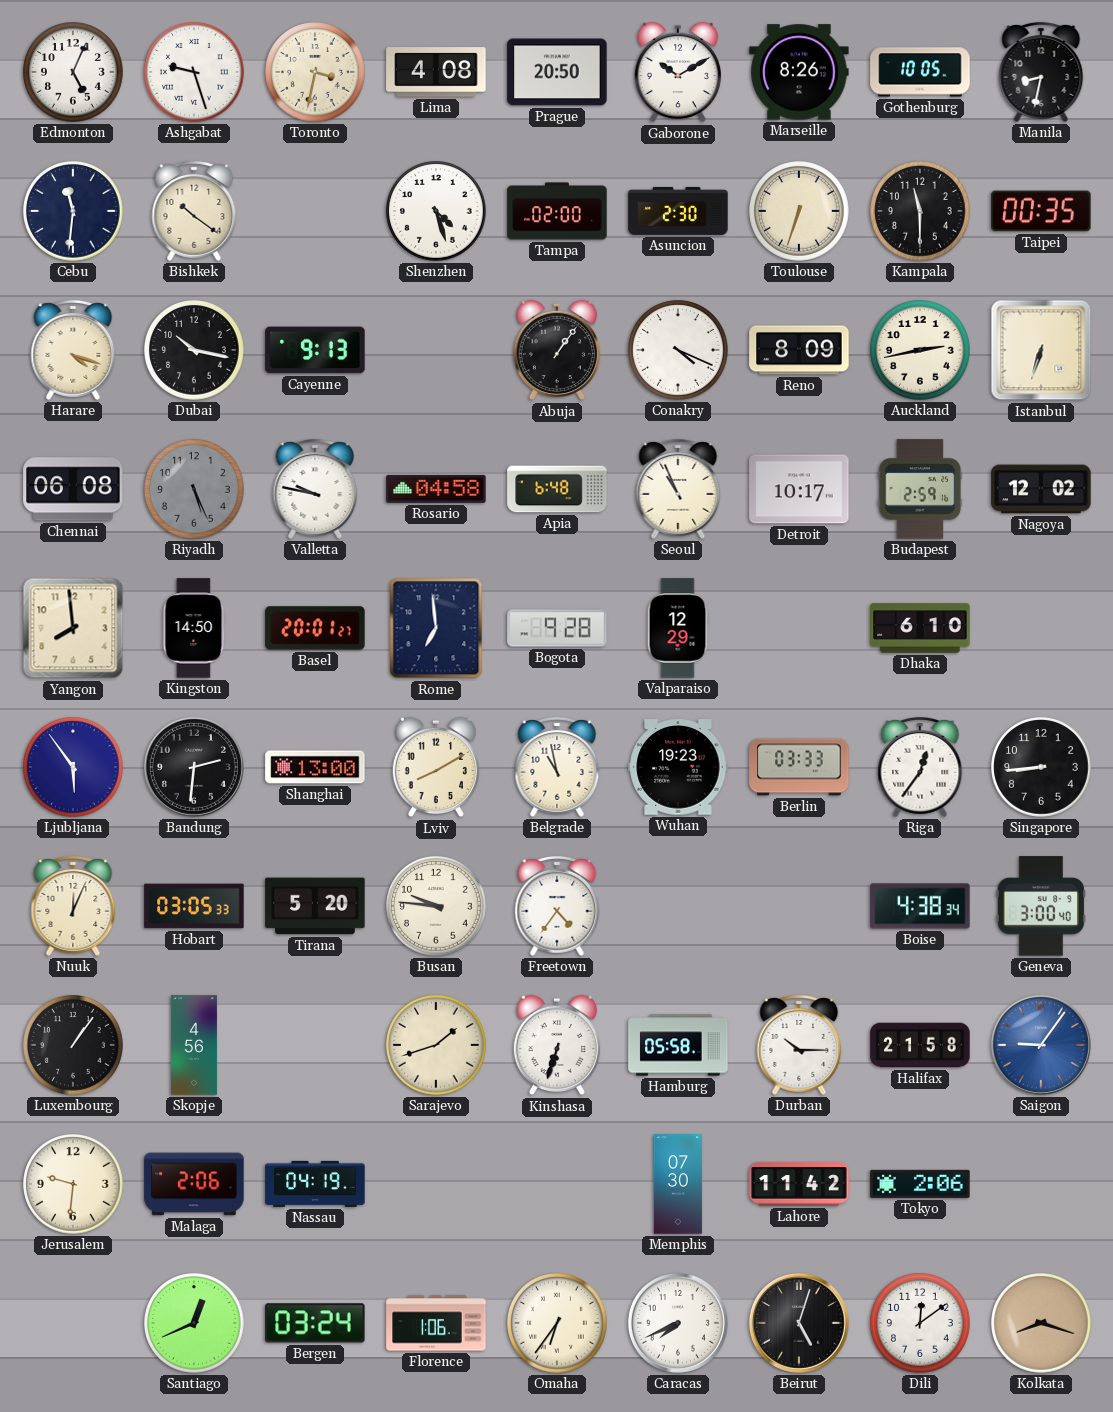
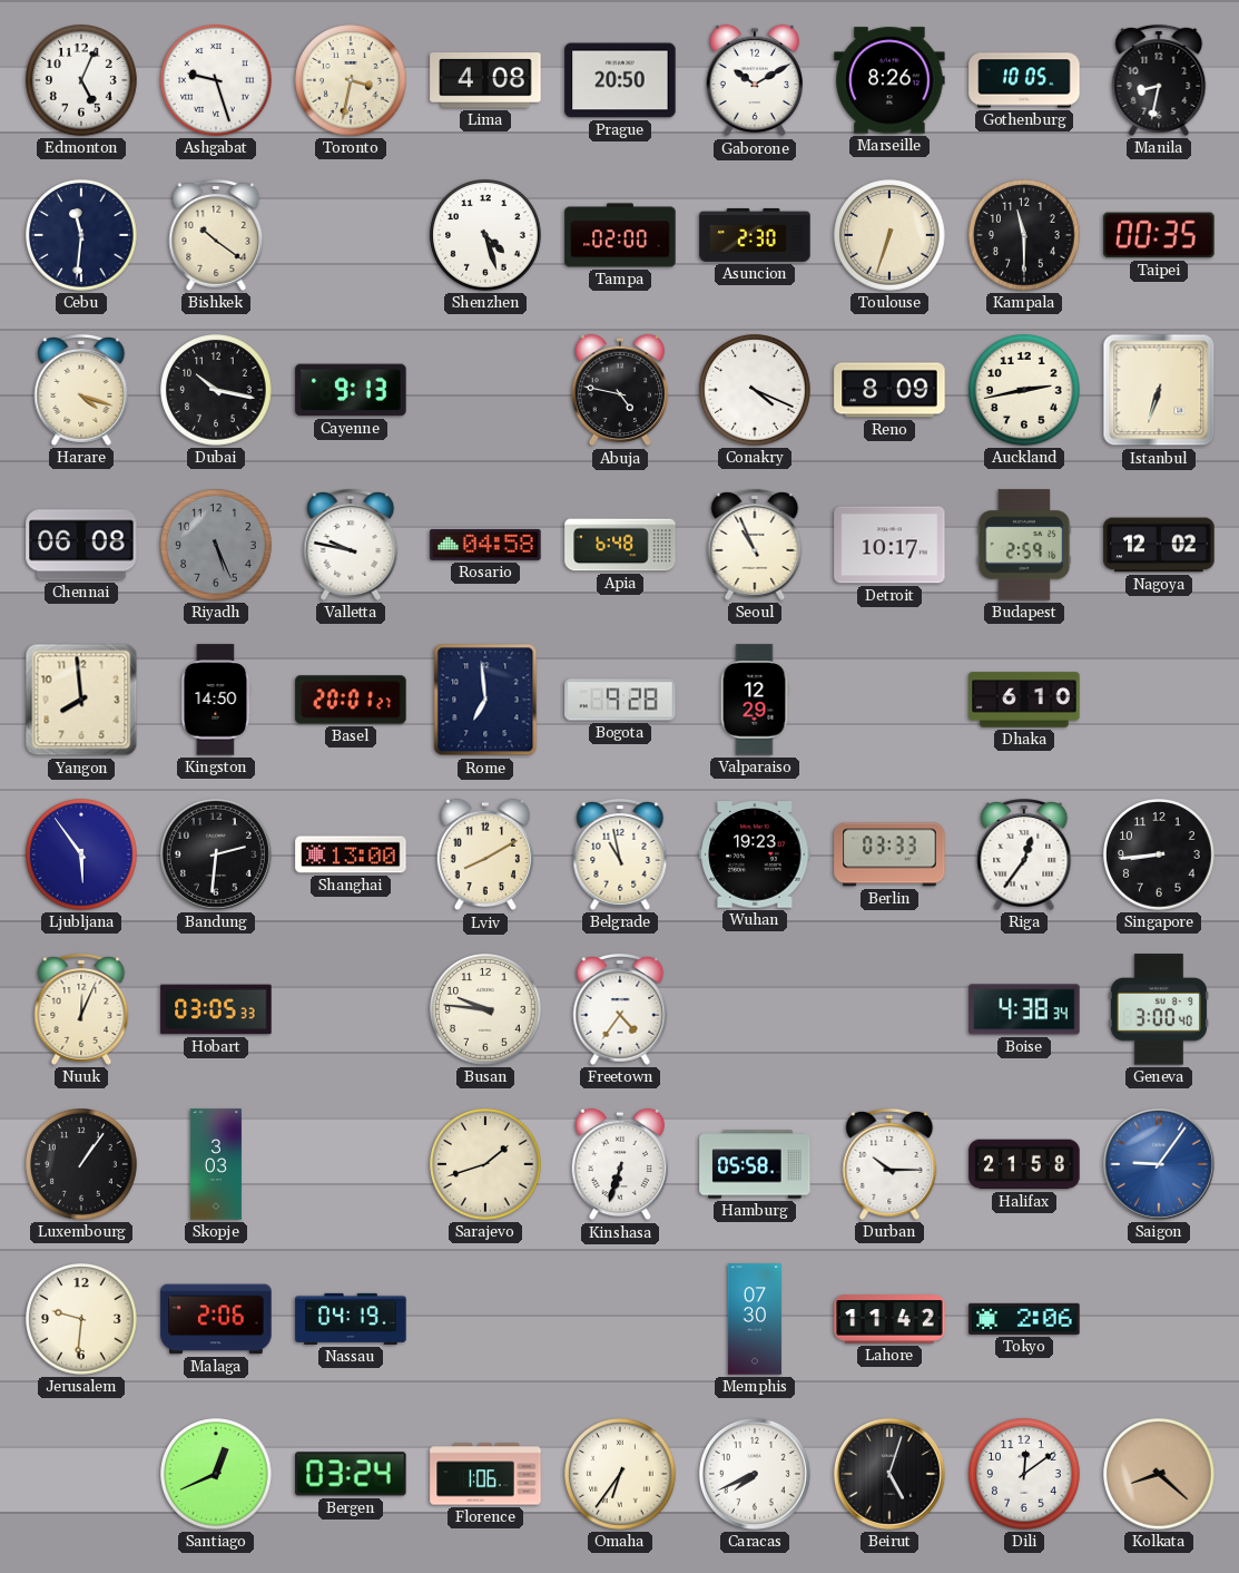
Abuja: 1:06 -> 4:47
Tirana: 5:20 -> none
Skopje: 4:56 -> 3:03
Kolkata: 8:18 -> 8:22
